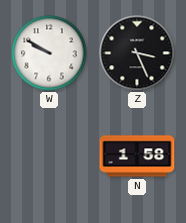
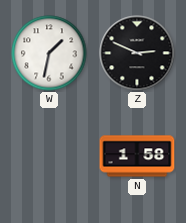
W: 9:50 -> 1:32
Z: 3:26 -> 2:49
